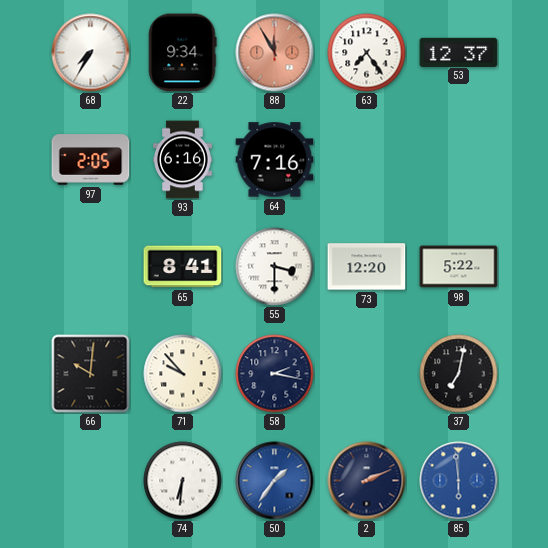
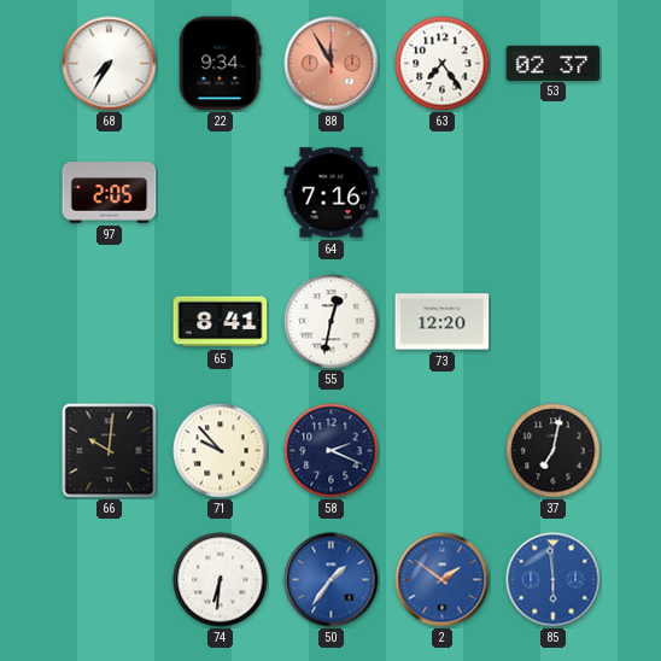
53: 12:37 -> 02:37
93: 6:16 -> none
55: 3:30 -> 12:32
98: 5:22 -> none
58: 2:17 -> 2:19
2: 2:11 -> 1:51
2 dial: navy -> blue
